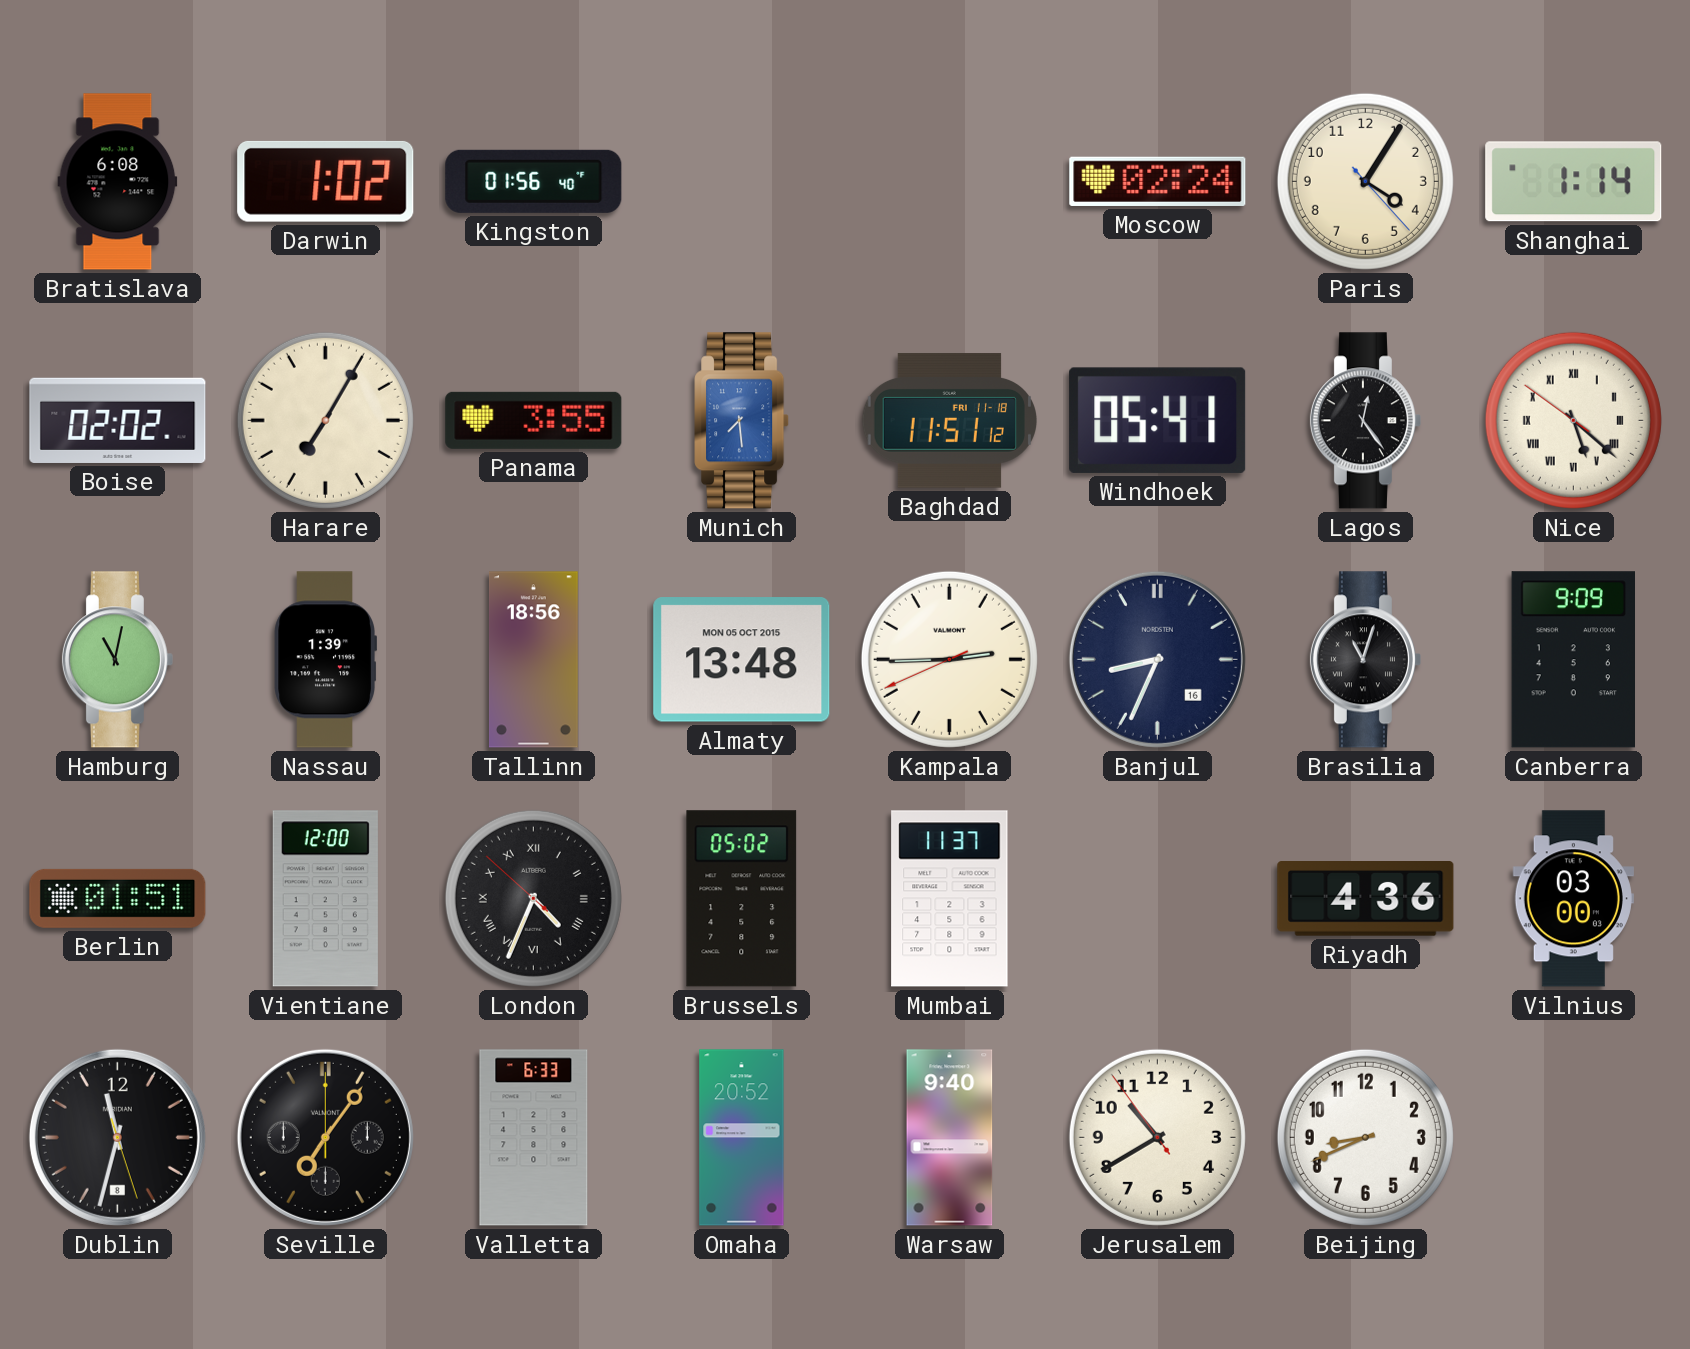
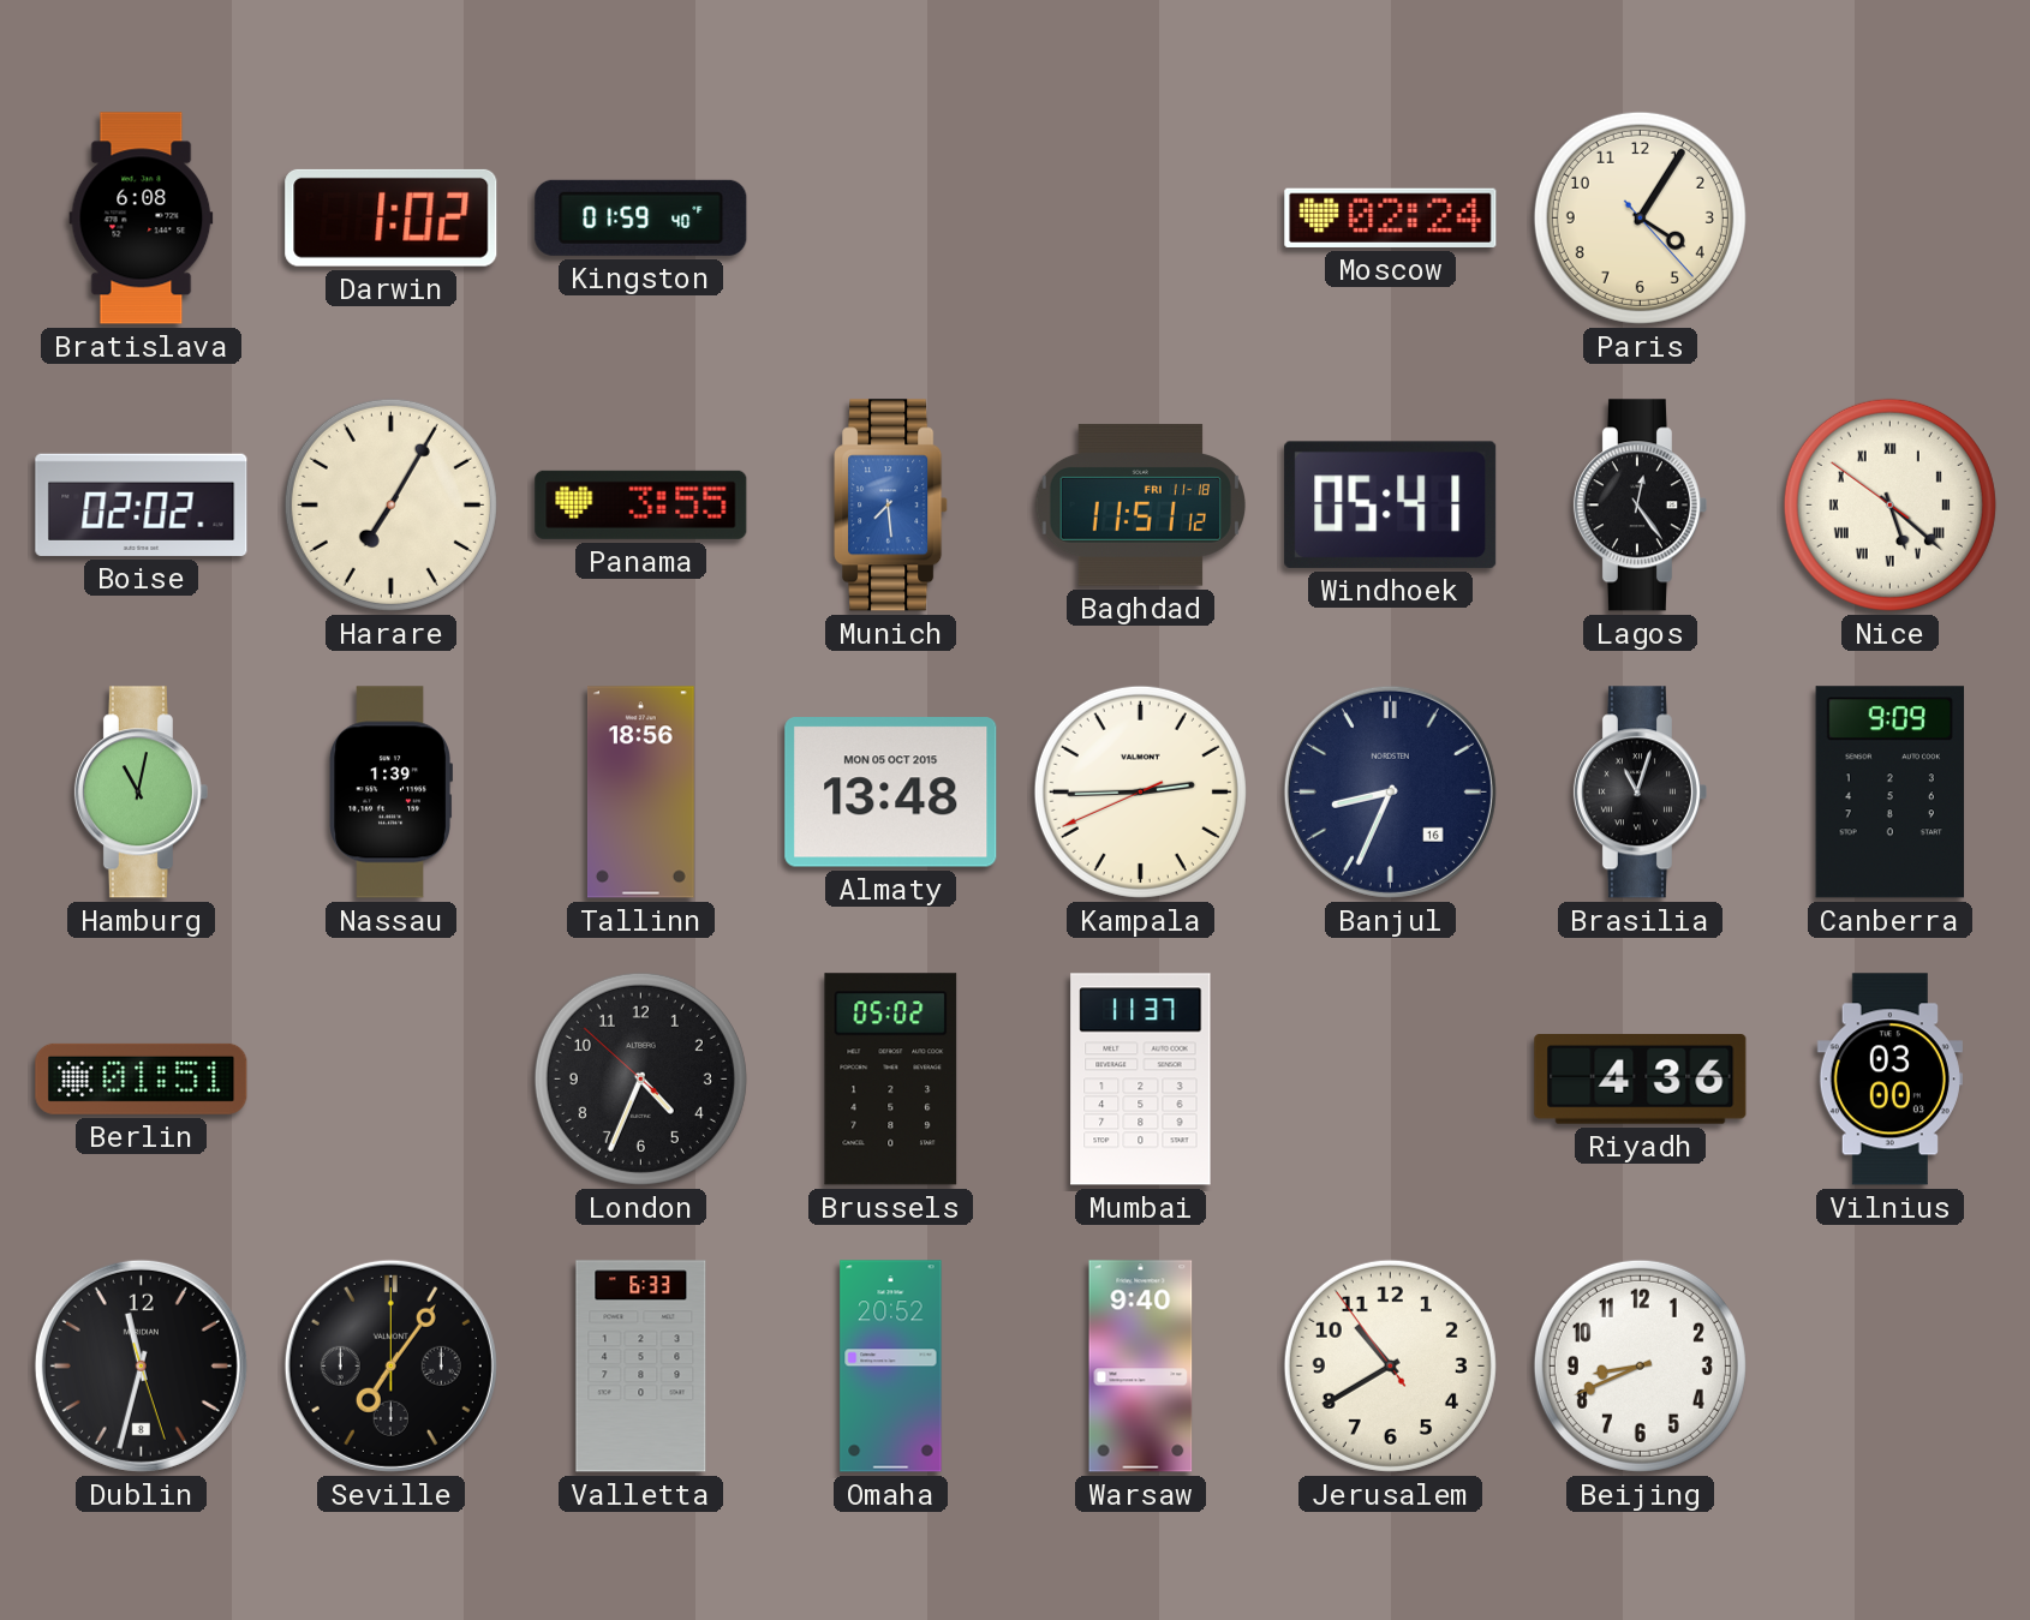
Kingston: 01:56 -> 01:59
Shanghai: 1:14 -> none
Vientiane: 12:00 -> none
London numerals: Roman -> Arabic
